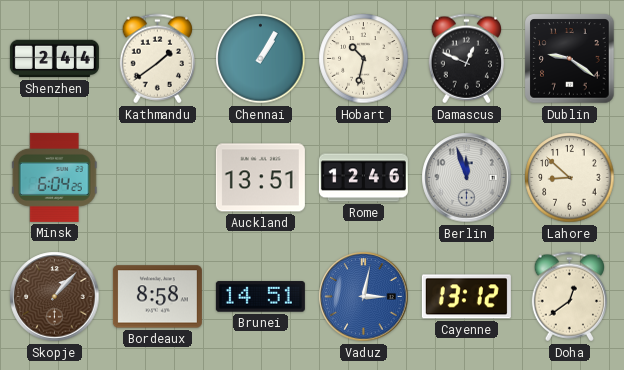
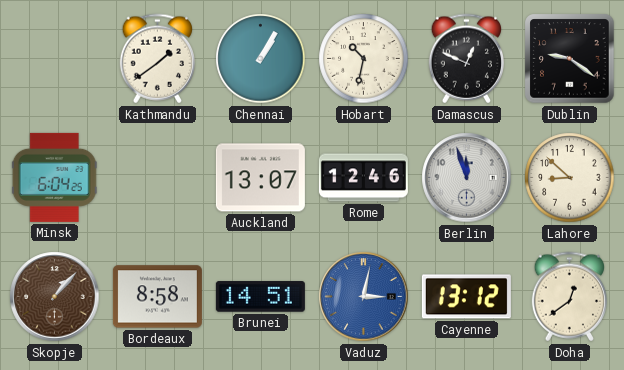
Shenzhen: 2:44 -> none
Auckland: 13:51 -> 13:07
